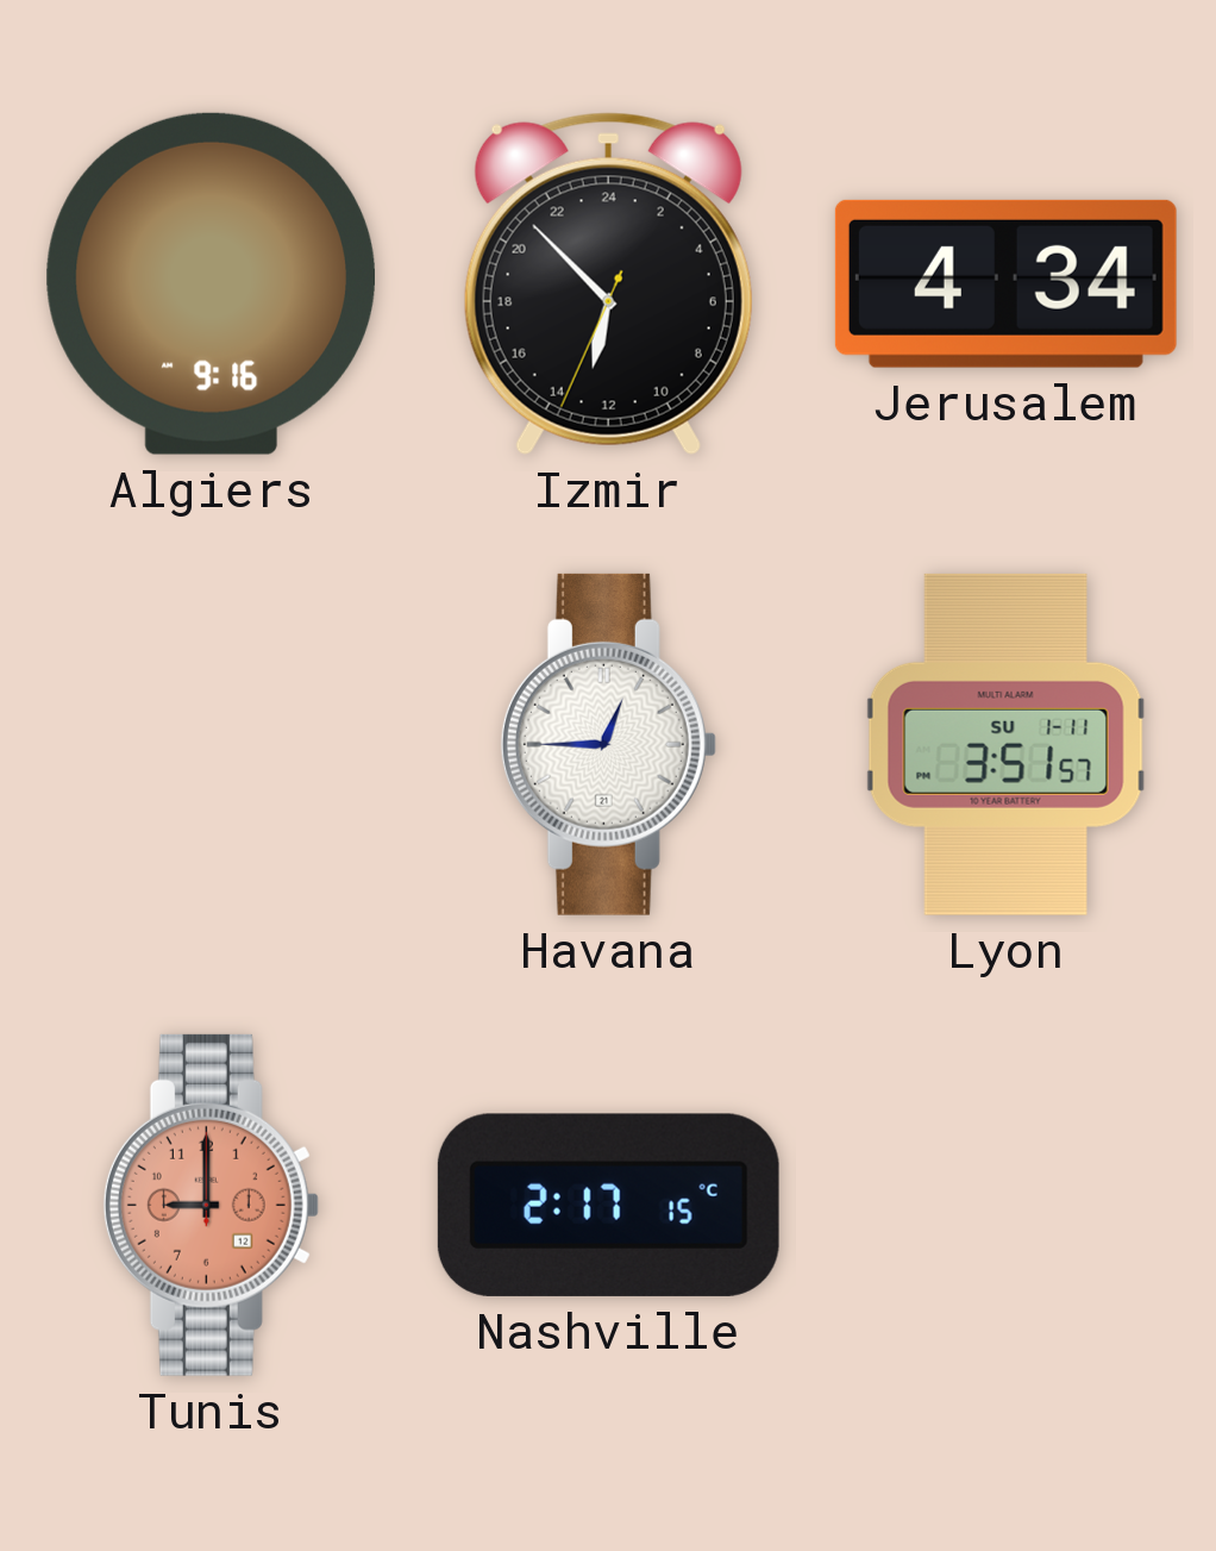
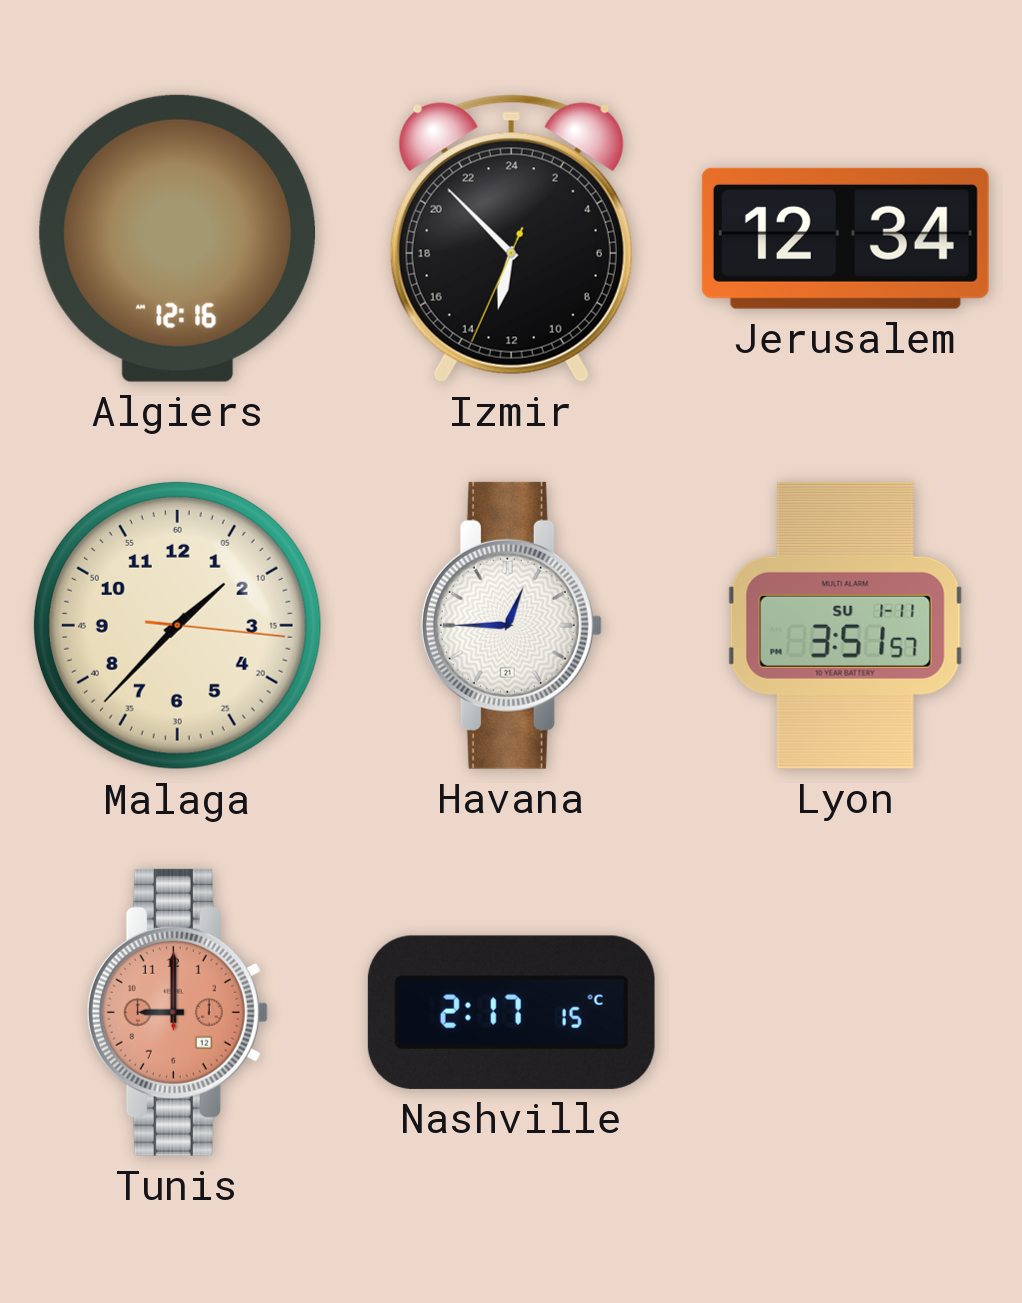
Algiers: 9:16 -> 12:16
Jerusalem: 4:34 -> 12:34
Malaga: none -> 1:37
